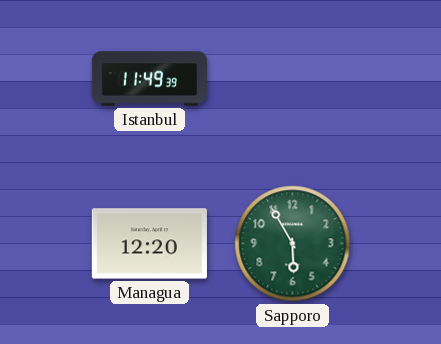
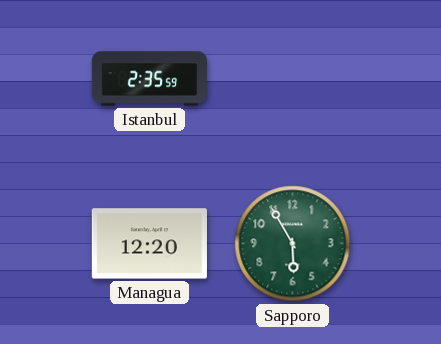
Istanbul: 11:49 -> 2:35
